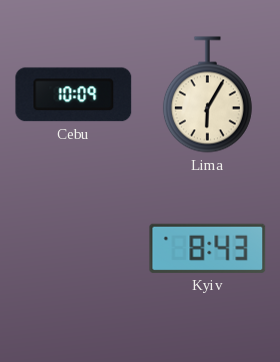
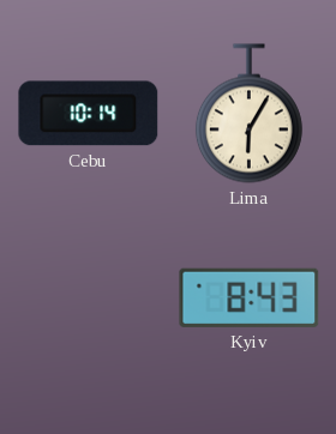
Cebu: 10:09 -> 10:14
